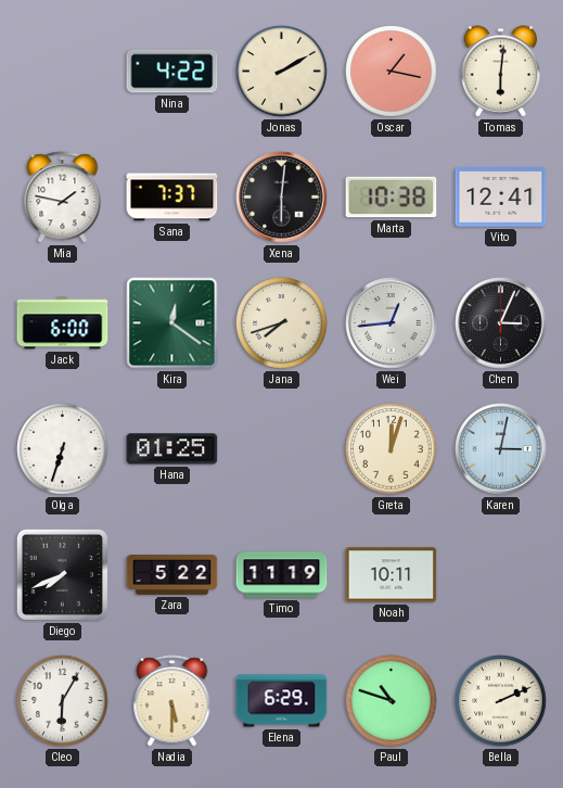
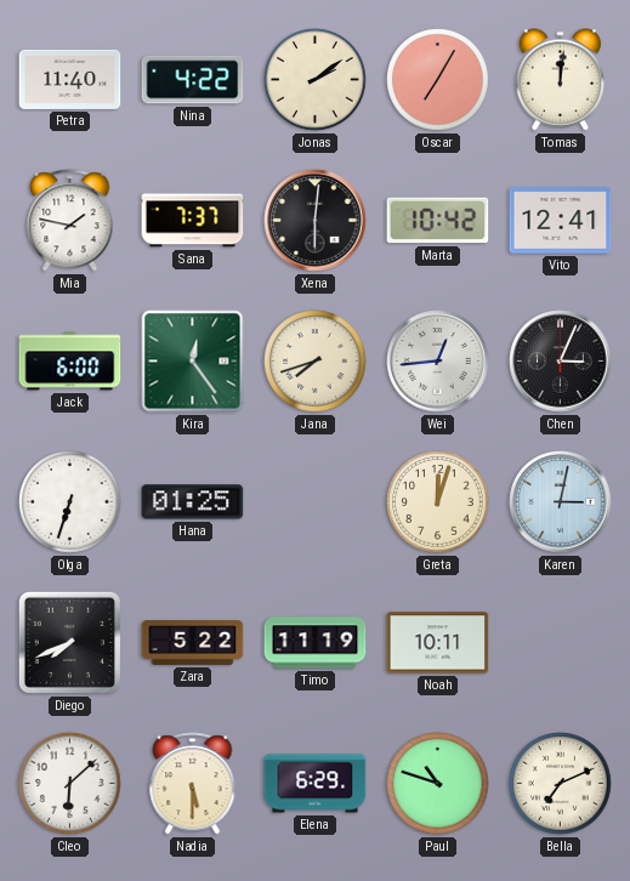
Petra: none -> 11:40
Jonas: 2:10 -> 2:09
Oscar: 1:17 -> 7:05
Tomas: 6:01 -> 12:01
Marta: 10:38 -> 10:42
Kira: 12:21 -> 12:24
Cleo: 6:05 -> 6:08
Bella: 2:11 -> 7:11
